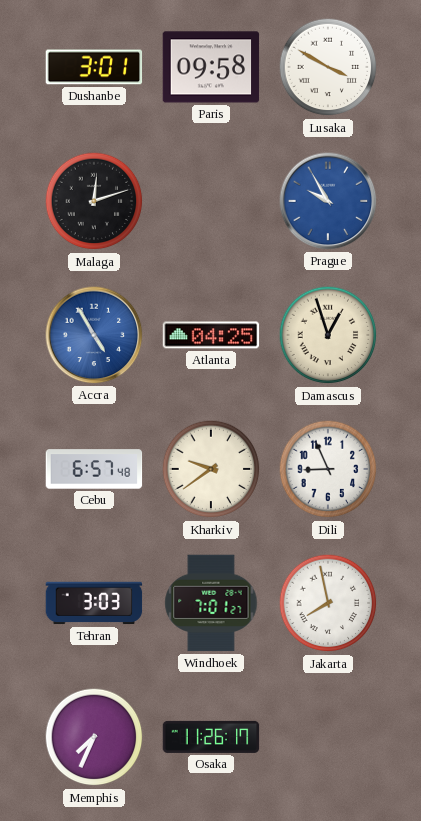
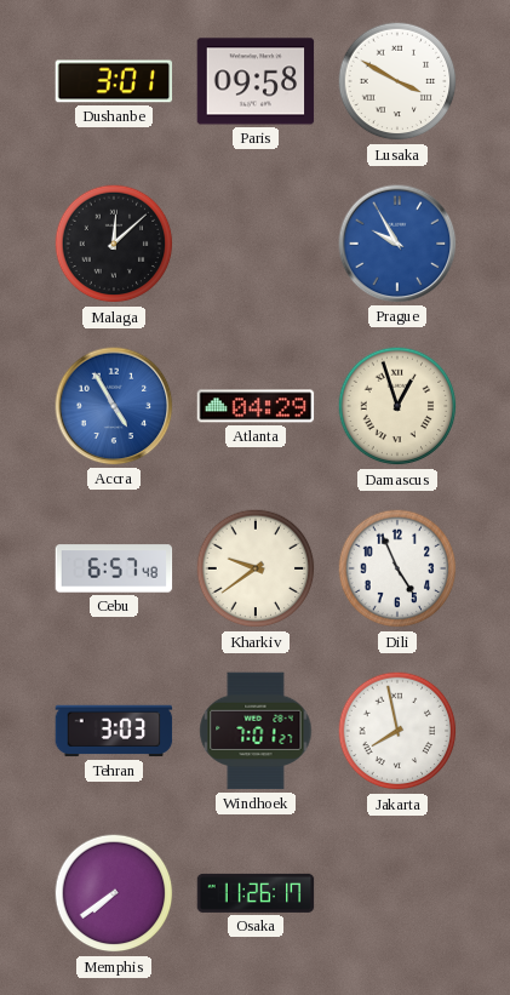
Malaga: 12:12 -> 12:08
Atlanta: 04:25 -> 04:29
Dili: 8:56 -> 4:56
Memphis: 7:34 -> 7:39
